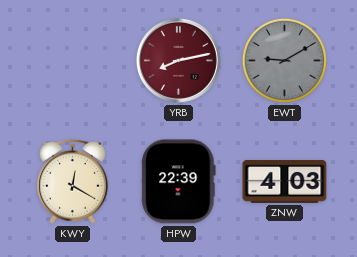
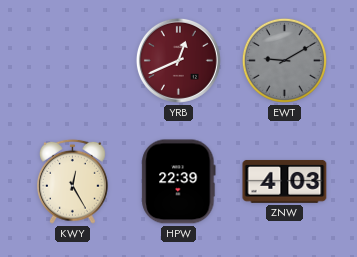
YRB: 8:13 -> 12:41
KWY: 12:20 -> 12:25
